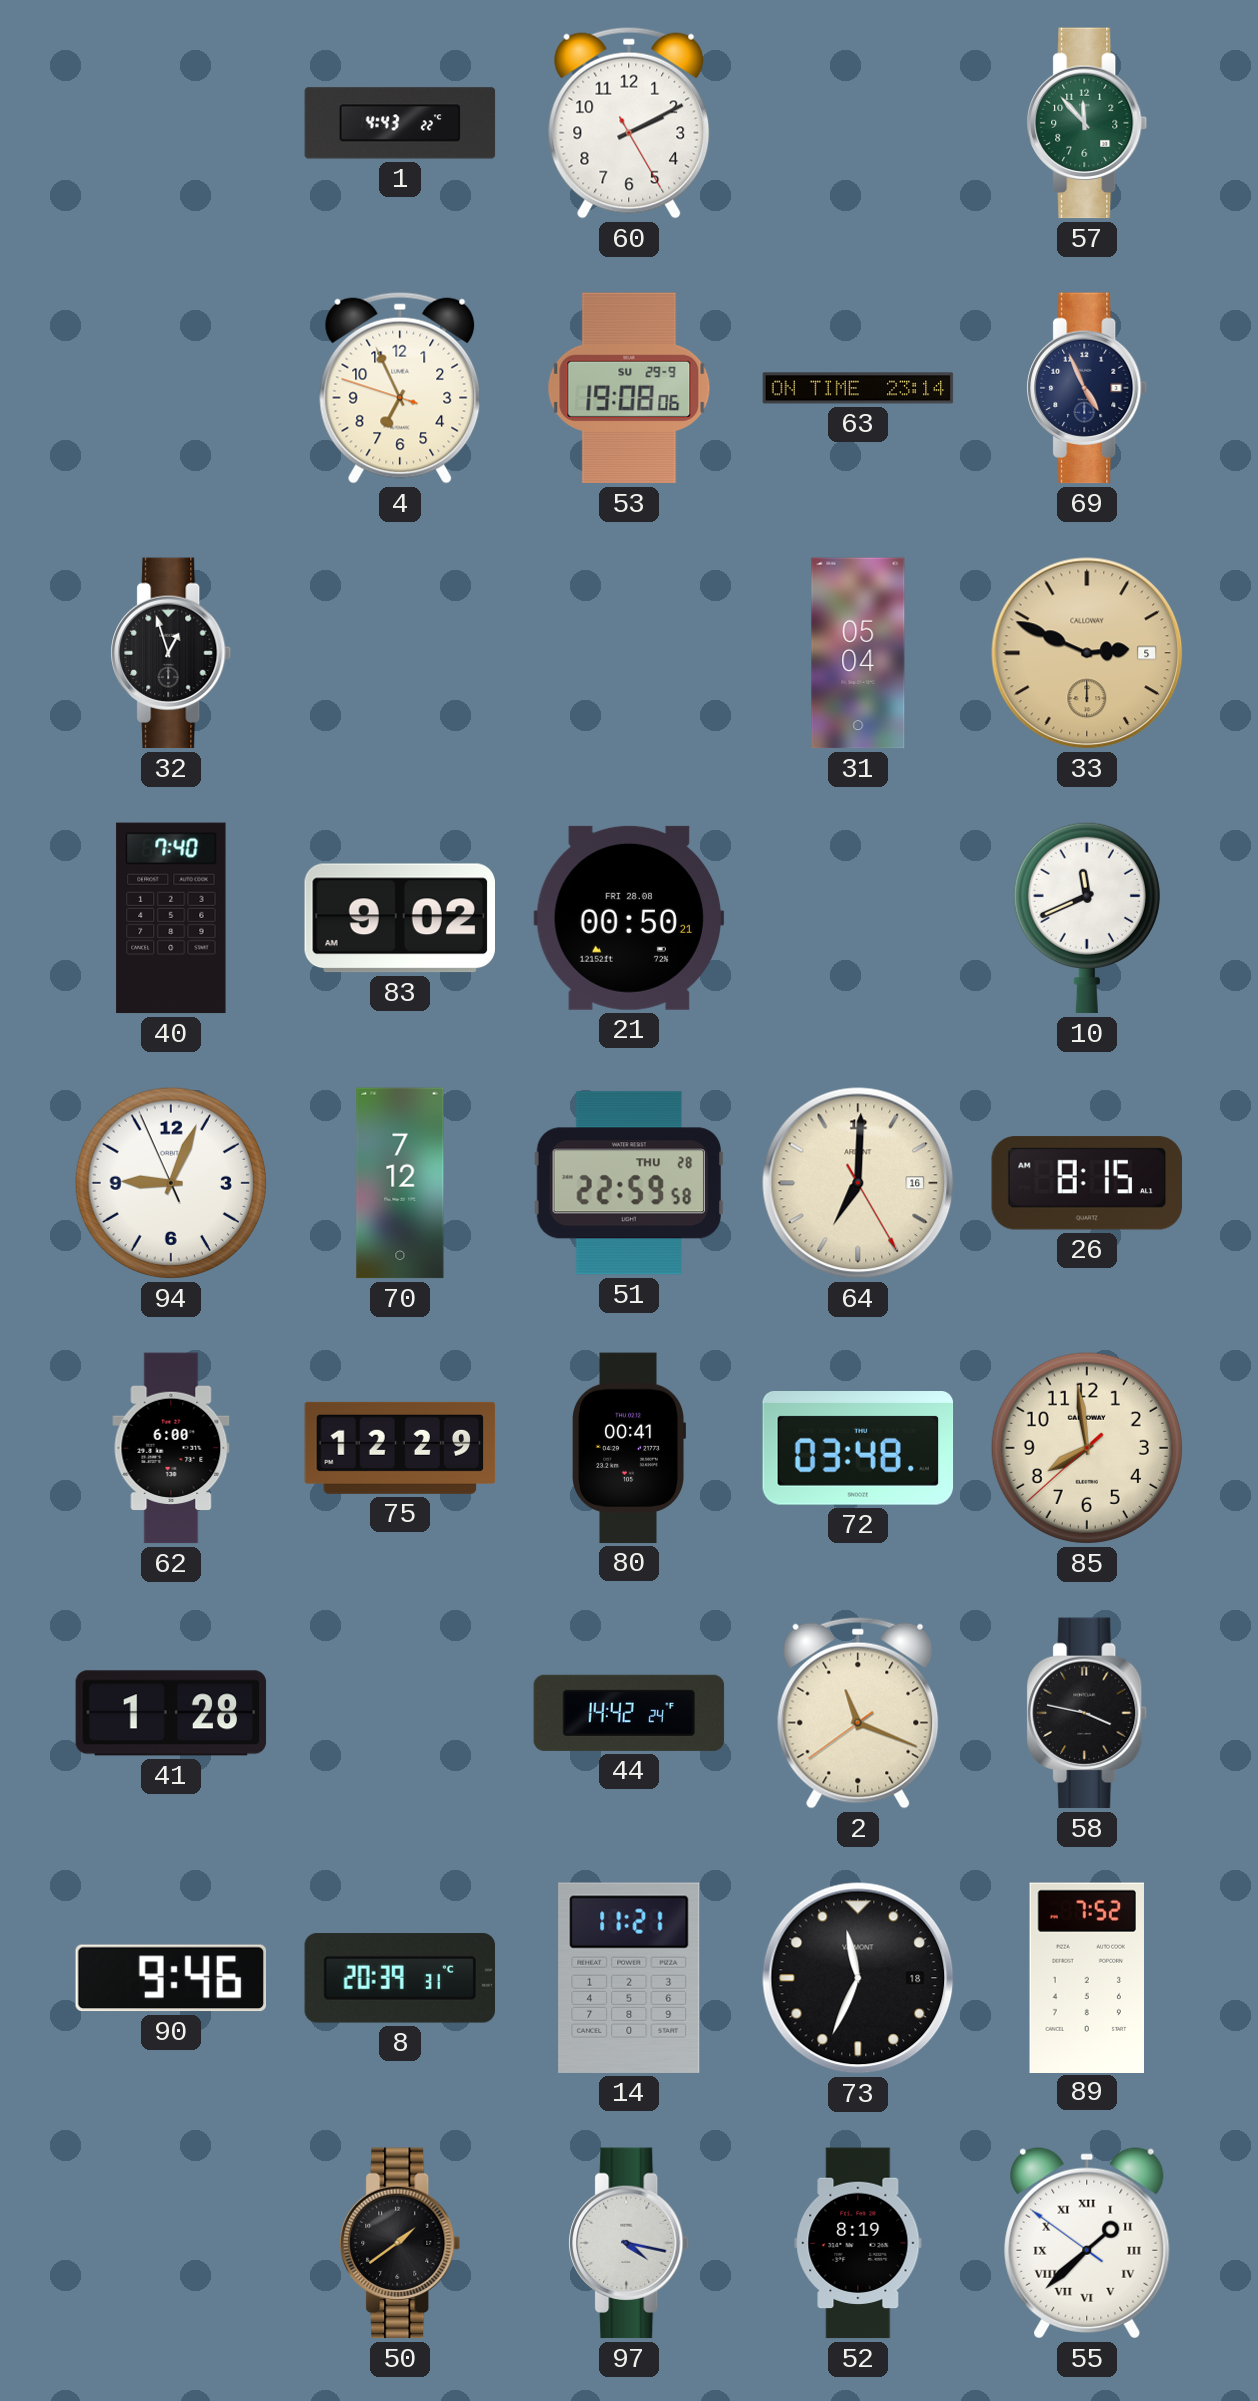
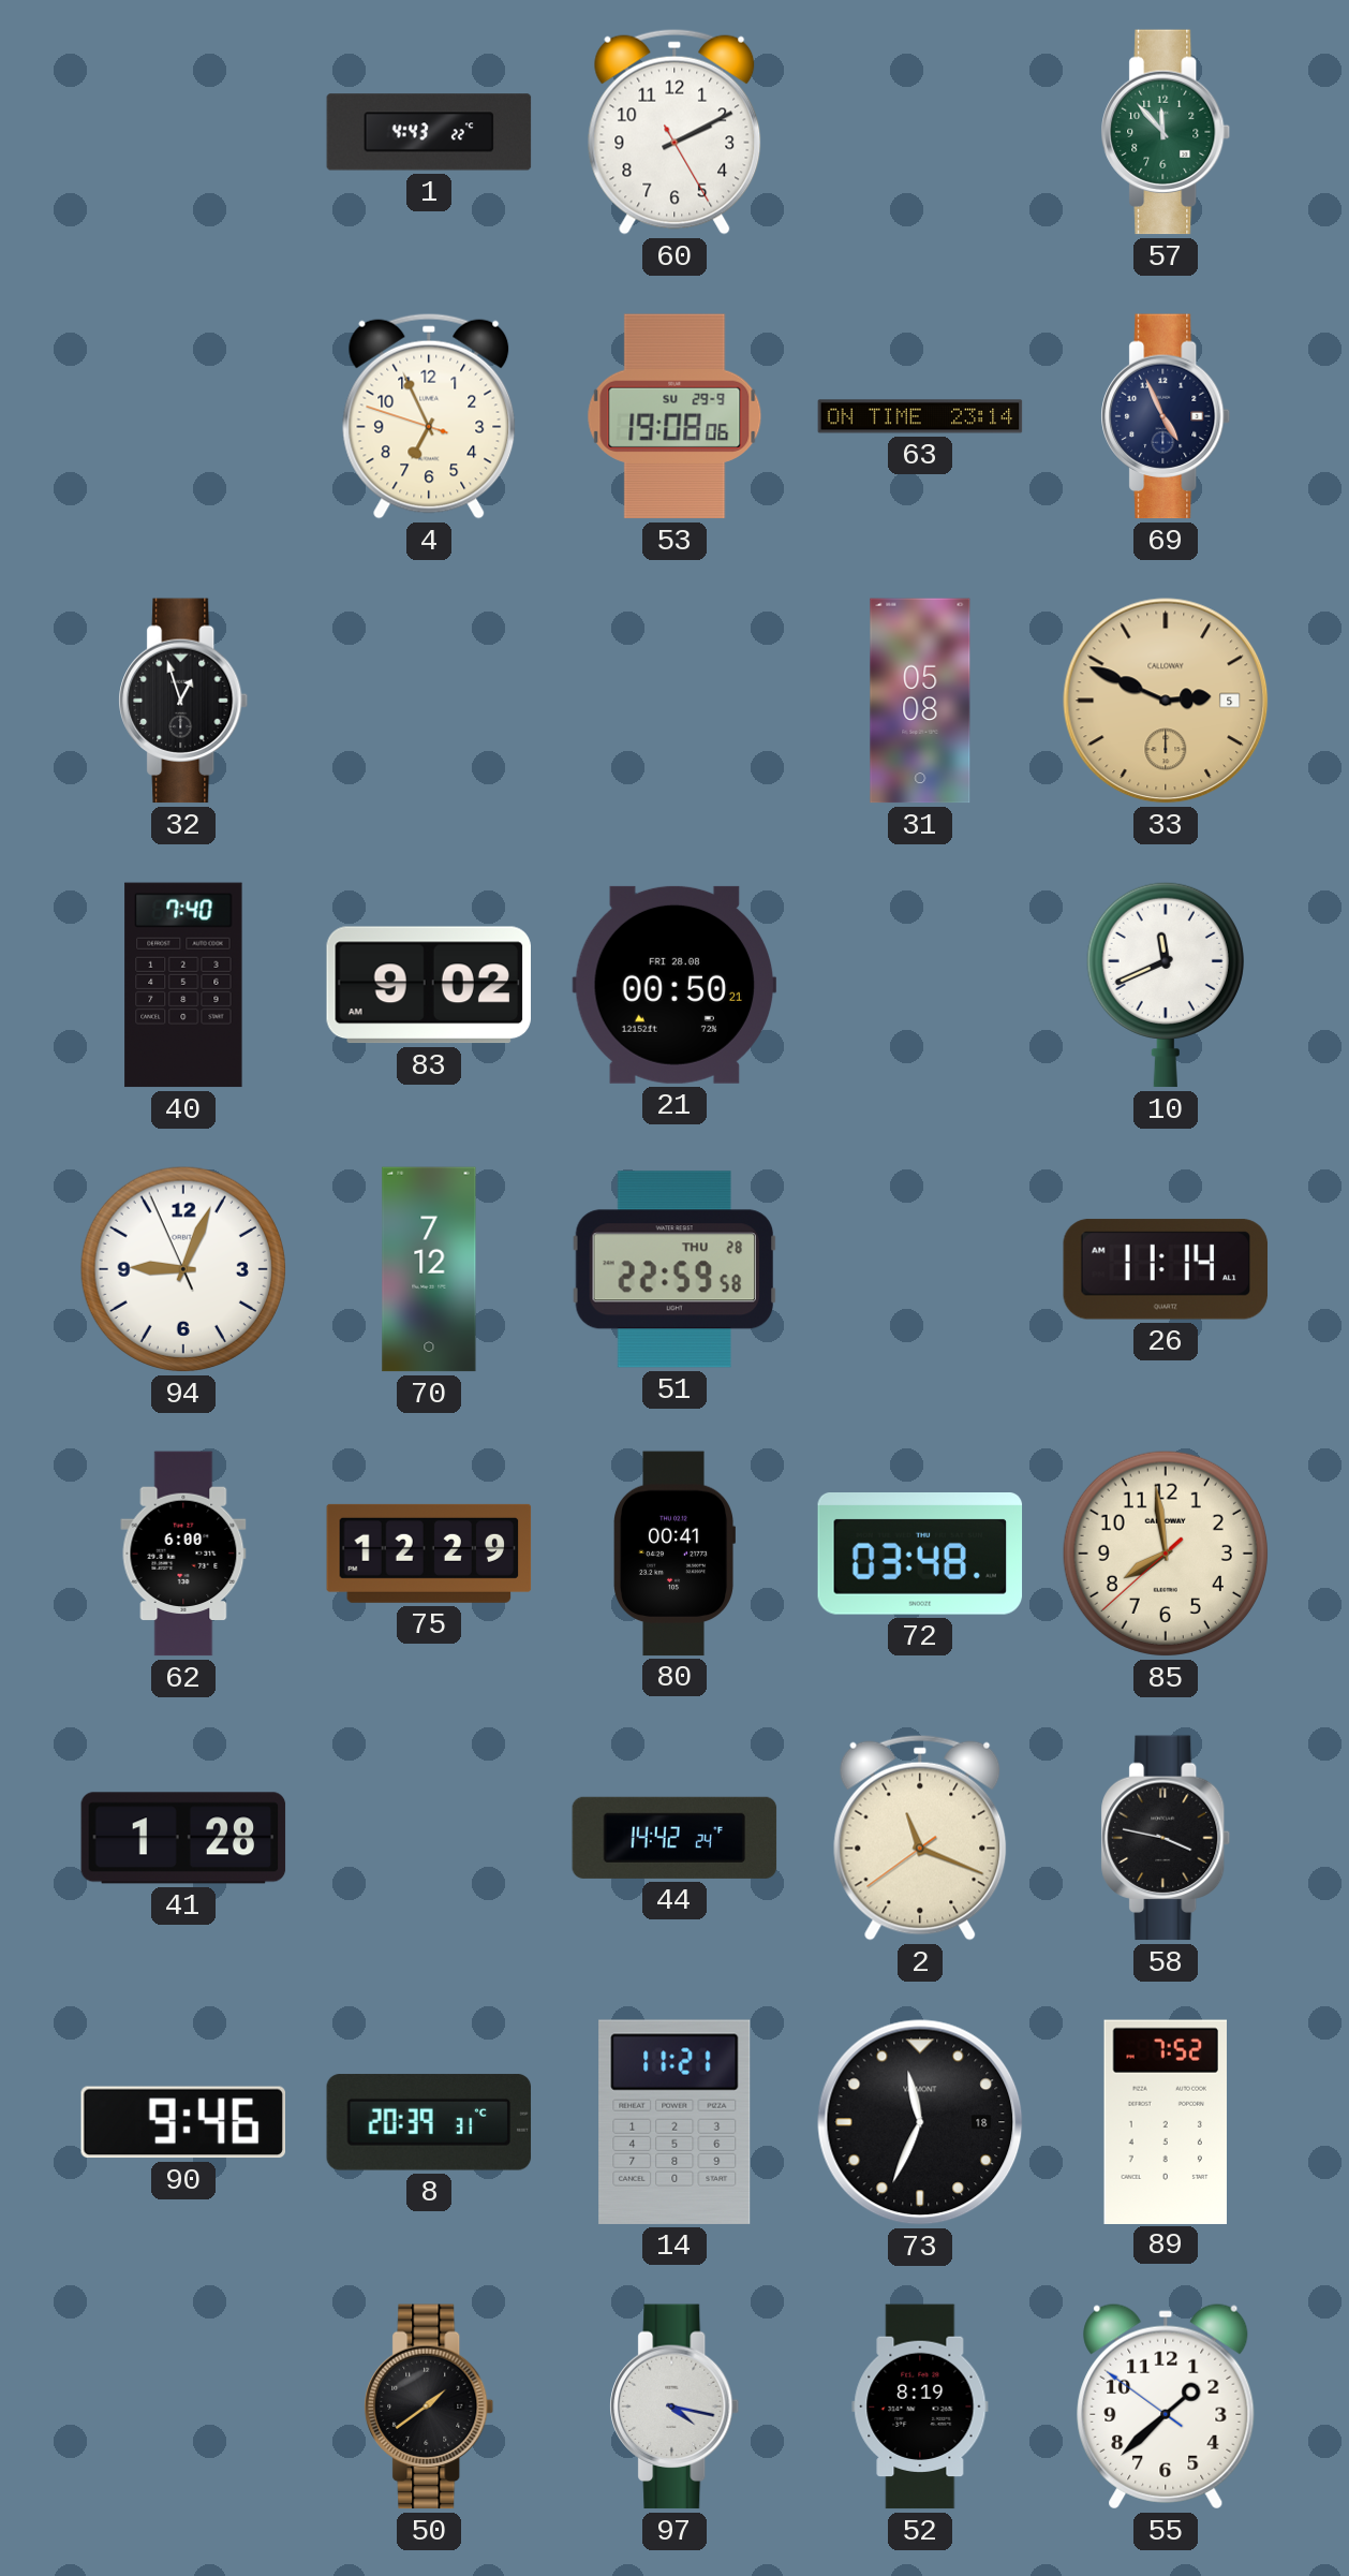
31: 05:04 -> 05:08
64: 7:00 -> none
26: 8:15 -> 11:14
55 numerals: Roman -> Arabic
